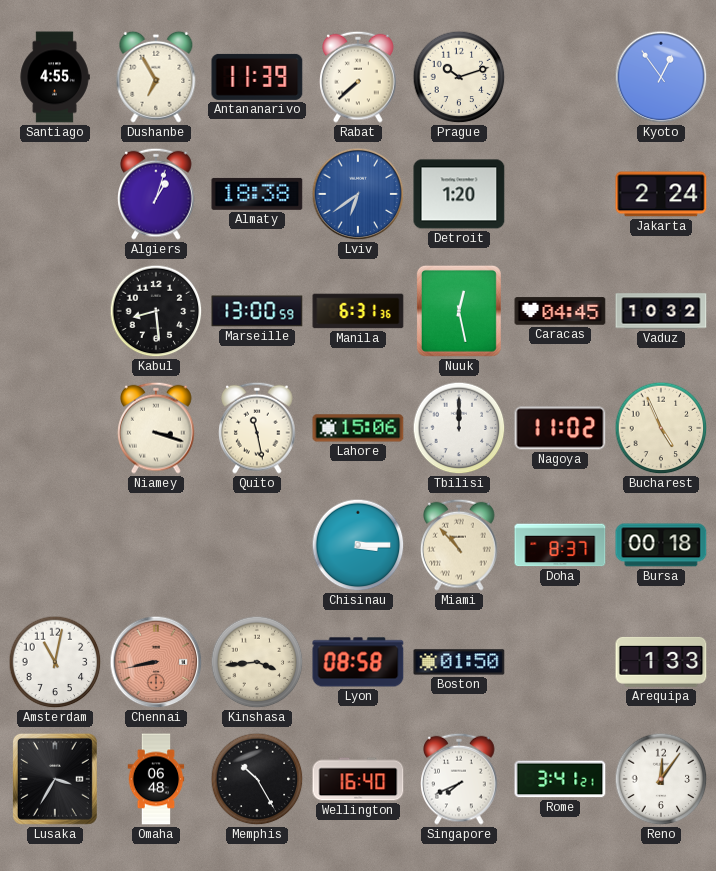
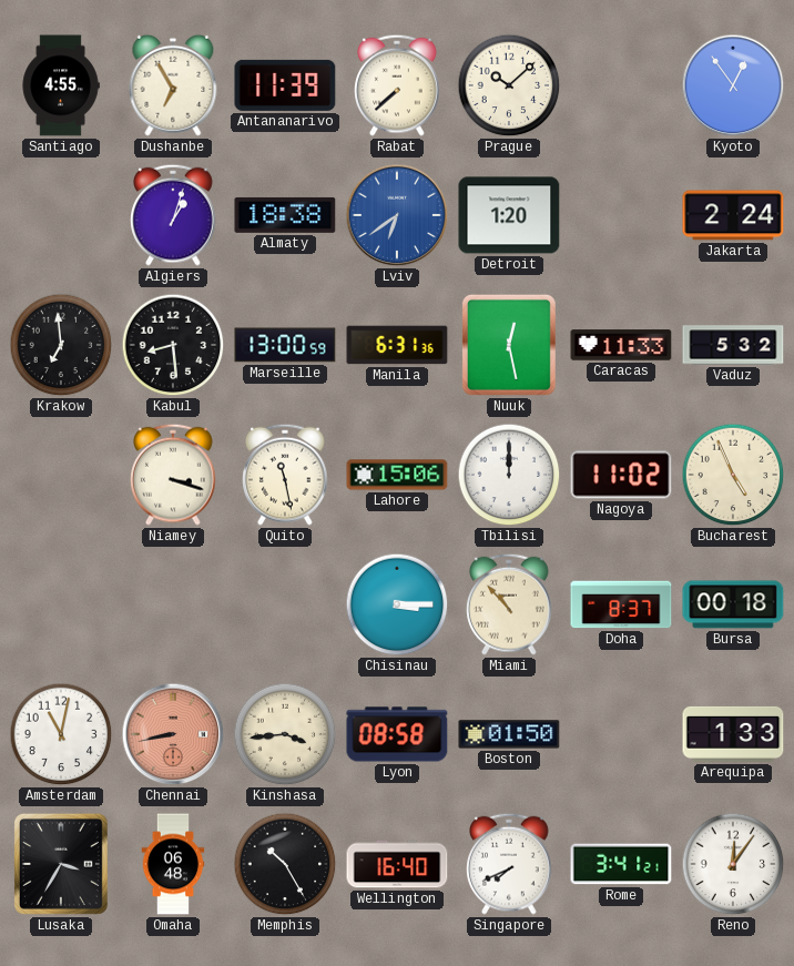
Prague: 10:12 -> 10:08
Krakow: none -> 6:59
Caracas: 04:45 -> 11:33
Vaduz: 10:32 -> 5:32
